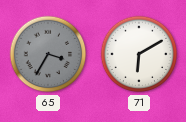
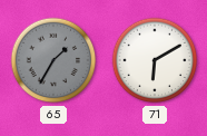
65: 3:35 -> 1:35
